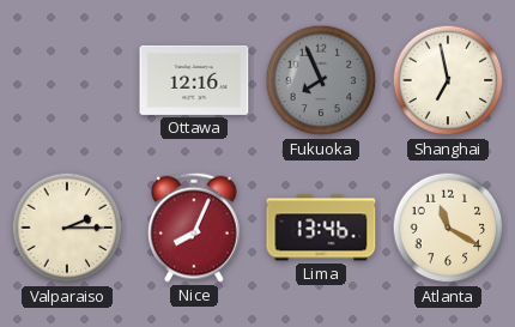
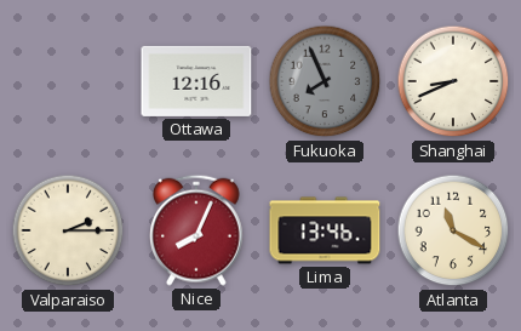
Shanghai: 6:58 -> 8:41
